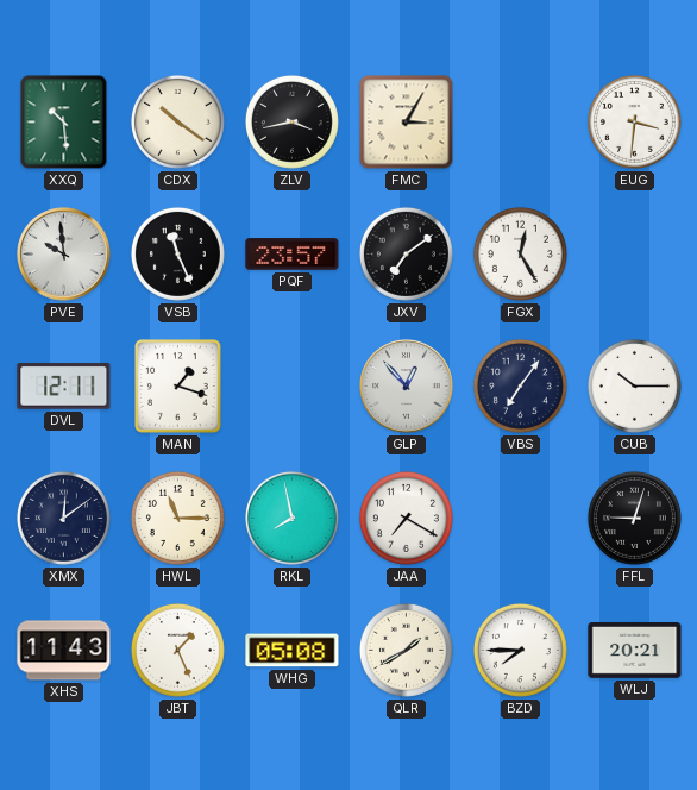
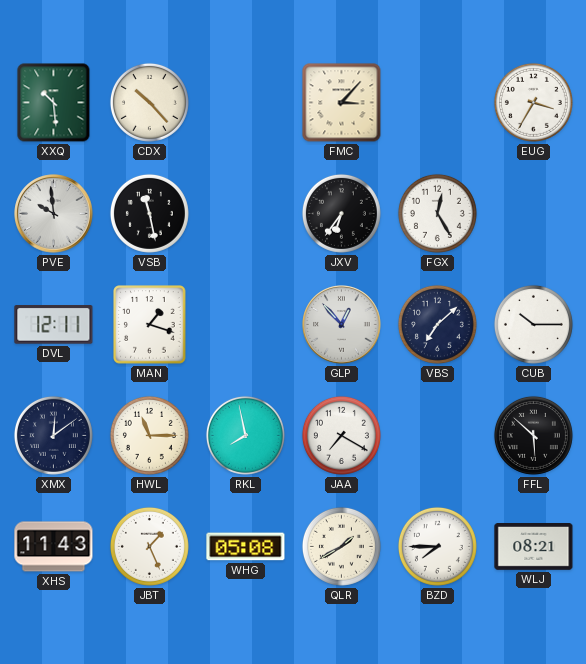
CDX: 10:21 -> 10:23
ZLV: 3:43 -> none
FMC: 3:05 -> 3:07
EUG: 3:31 -> 3:35
VSB: 11:26 -> 11:28
PQF: 23:57 -> none
JXV: 7:09 -> 6:36
VBS: 7:06 -> 7:08
FFL: 9:03 -> 5:52
WLJ: 20:21 -> 08:21
